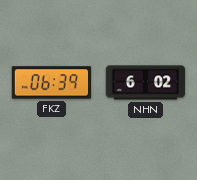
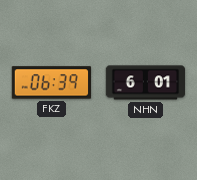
NHN: 6:02 -> 6:01
